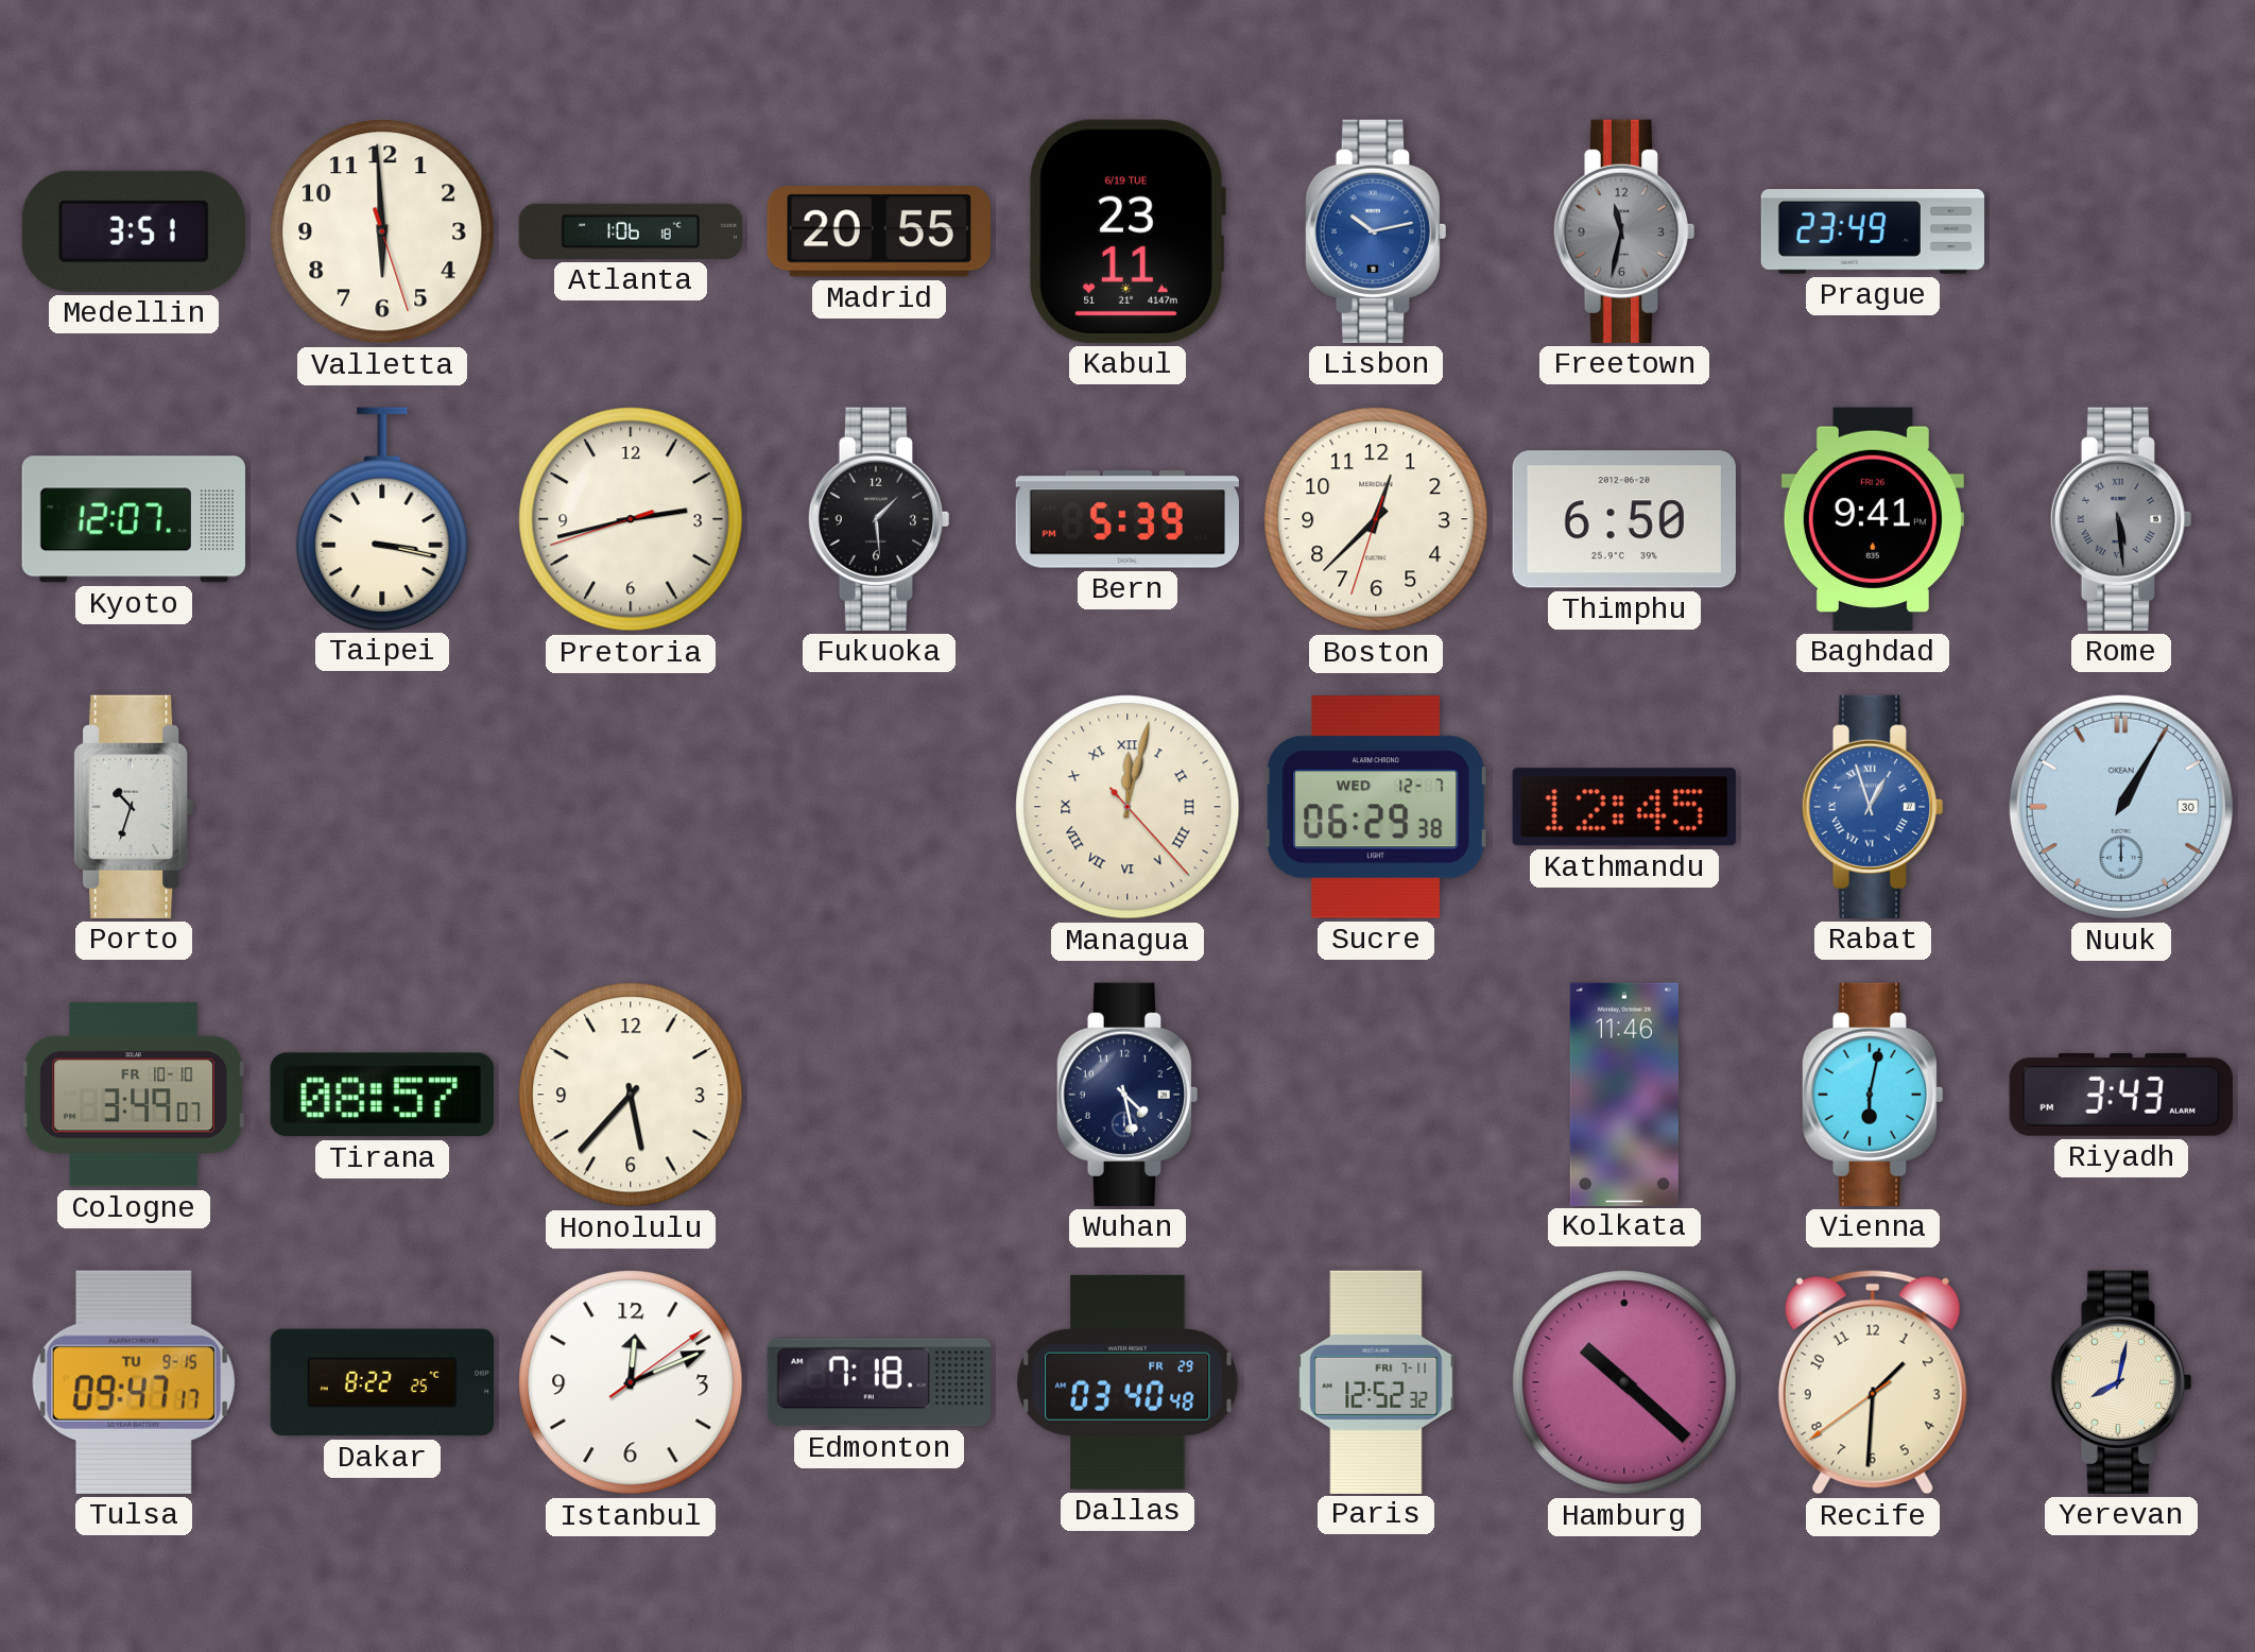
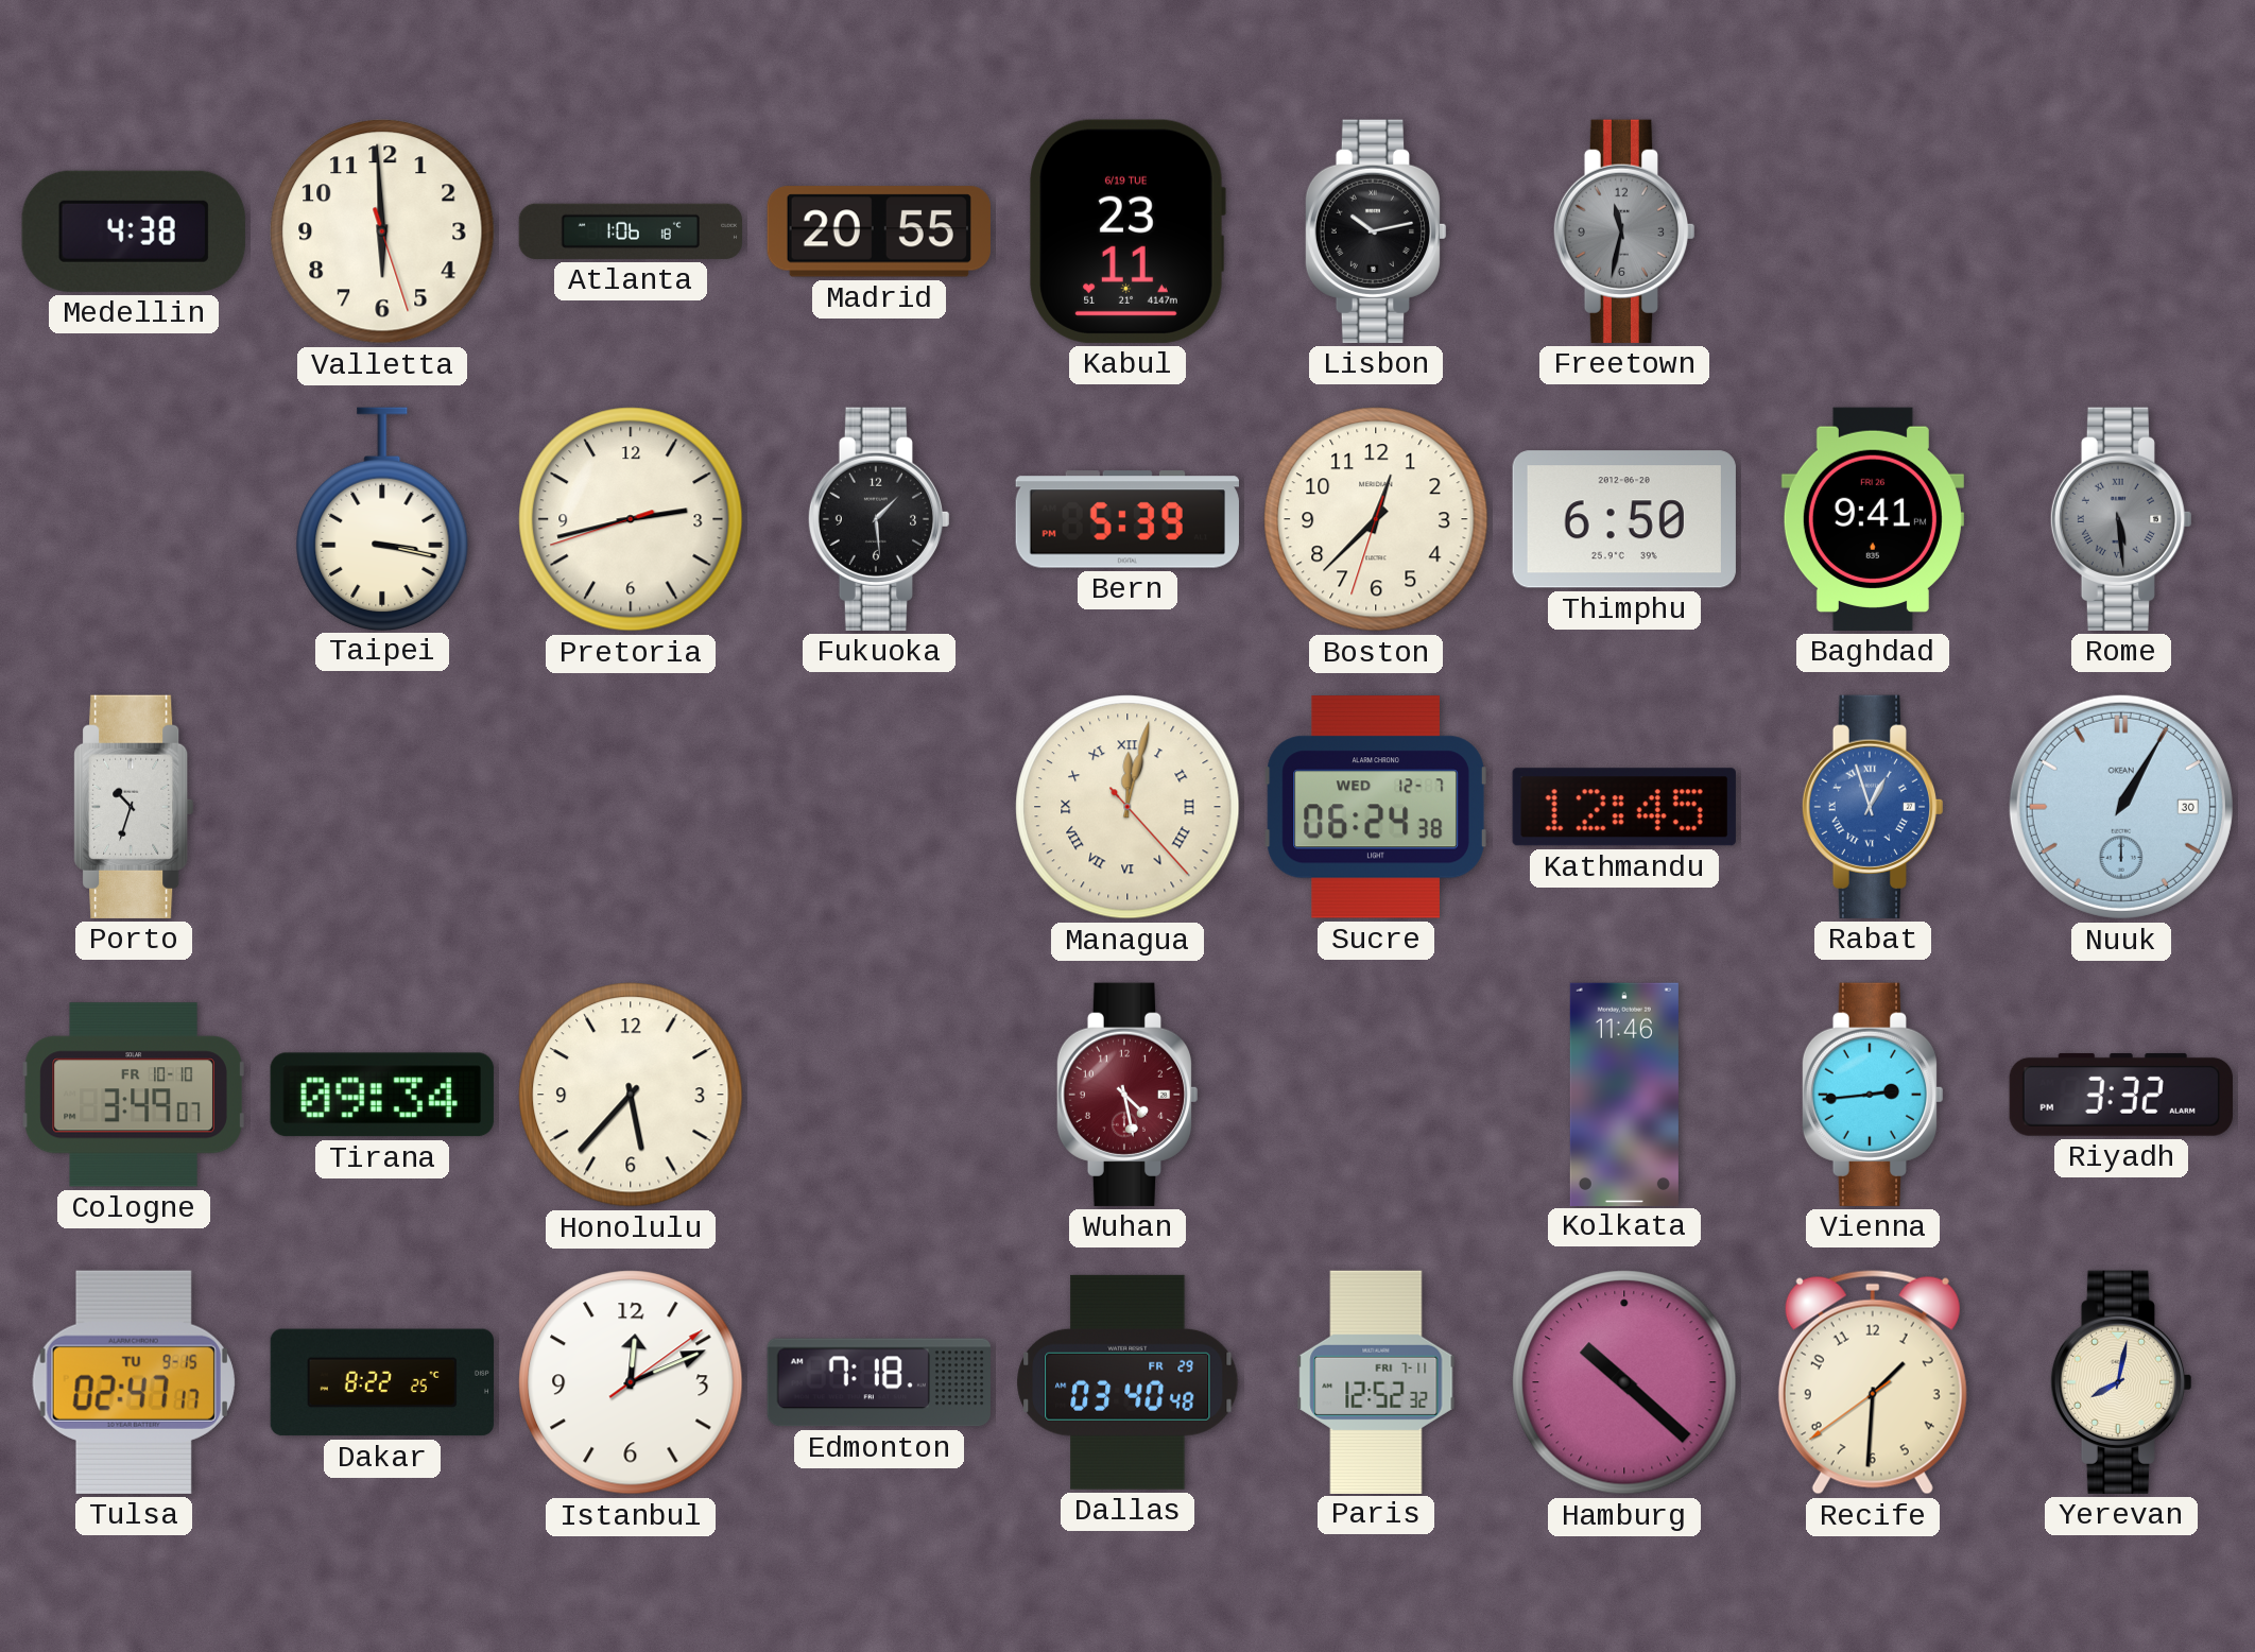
Medellin: 3:51 -> 4:38
Lisbon dial: blue -> black
Prague: 23:49 -> none
Kyoto: 12:07 -> none
Sucre: 06:29 -> 06:24
Tirana: 08:57 -> 09:34
Wuhan dial: navy -> burgundy
Vienna: 6:02 -> 2:44
Riyadh: 3:43 -> 3:32
Tulsa: 09:47 -> 02:47
